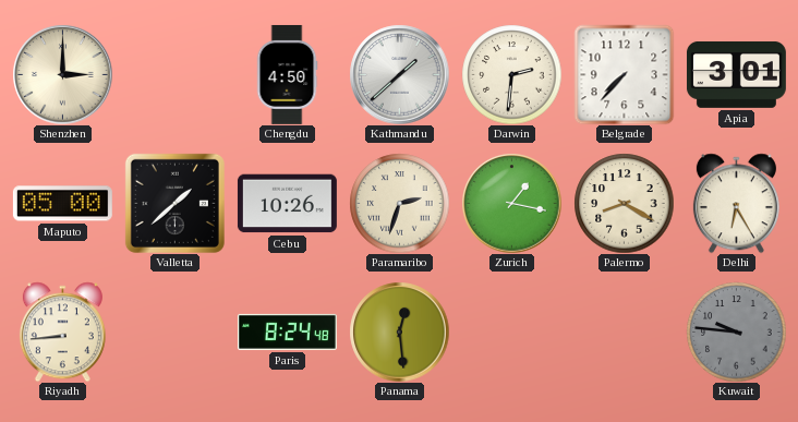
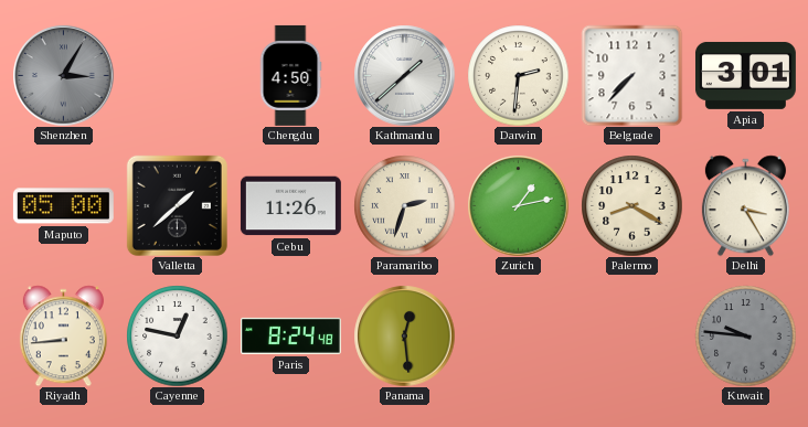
Shenzhen: 3:00 -> 3:05
Shenzhen dial: cream -> grey
Cebu: 10:26 -> 11:26
Zurich: 1:17 -> 1:13
Delhi: 6:25 -> 3:25
Cayenne: none -> 12:47
